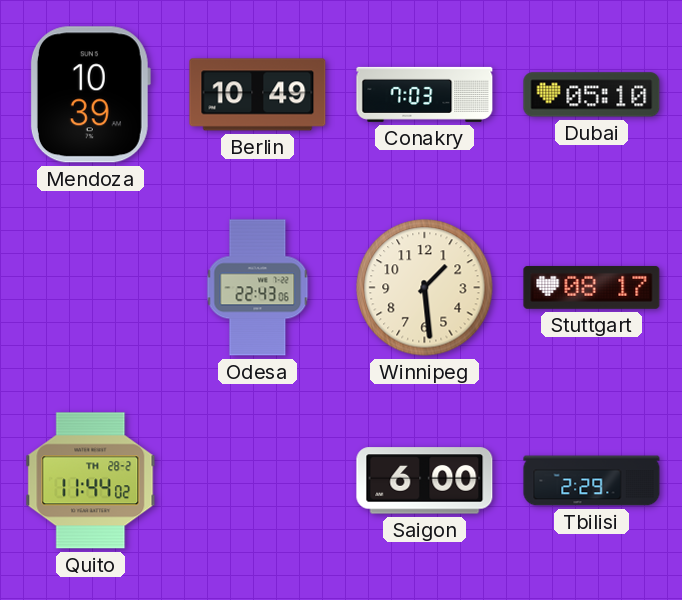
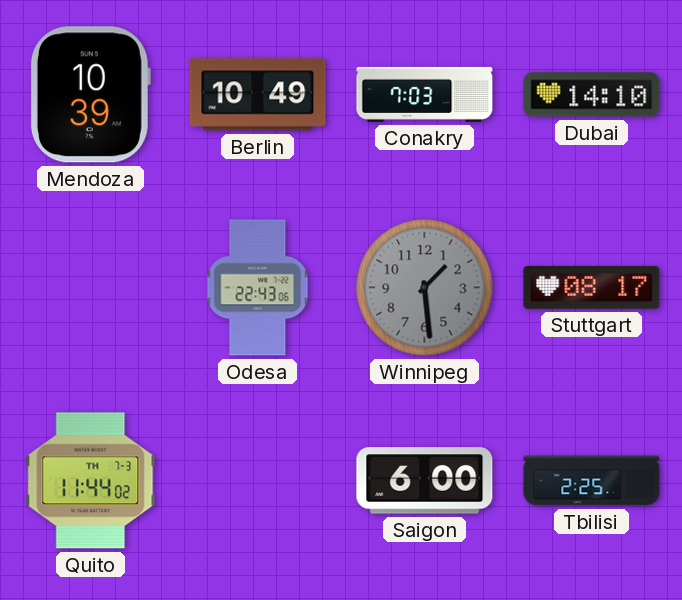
Dubai: 05:10 -> 14:10
Winnipeg dial: cream -> grey
Quito date: TH 28-2 -> TH 7-3
Tbilisi: 2:29 -> 2:25
